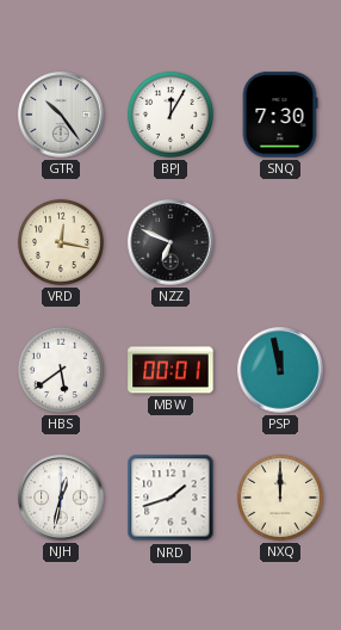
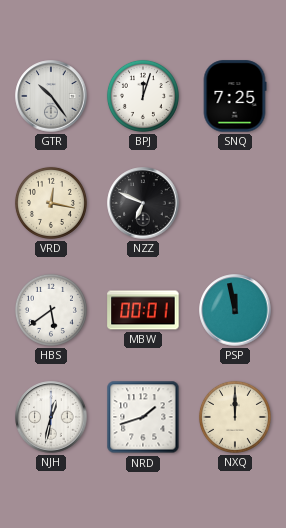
BPJ: 12:05 -> 12:03
SNQ: 7:30 -> 7:25
